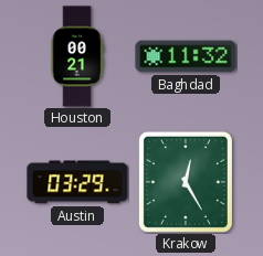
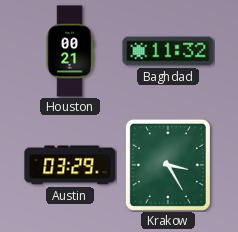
Krakow: 12:25 -> 3:25
